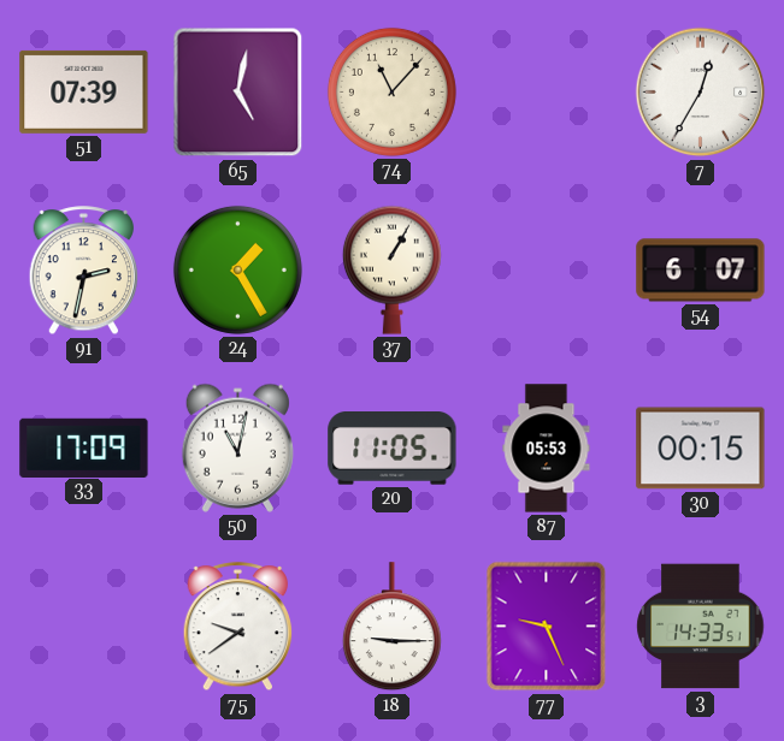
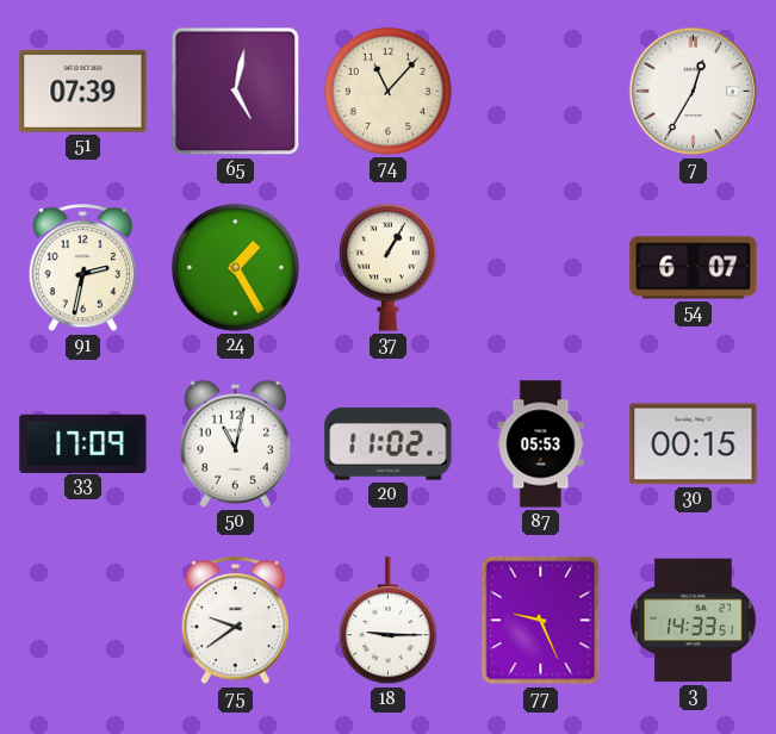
20: 11:05 -> 11:02
